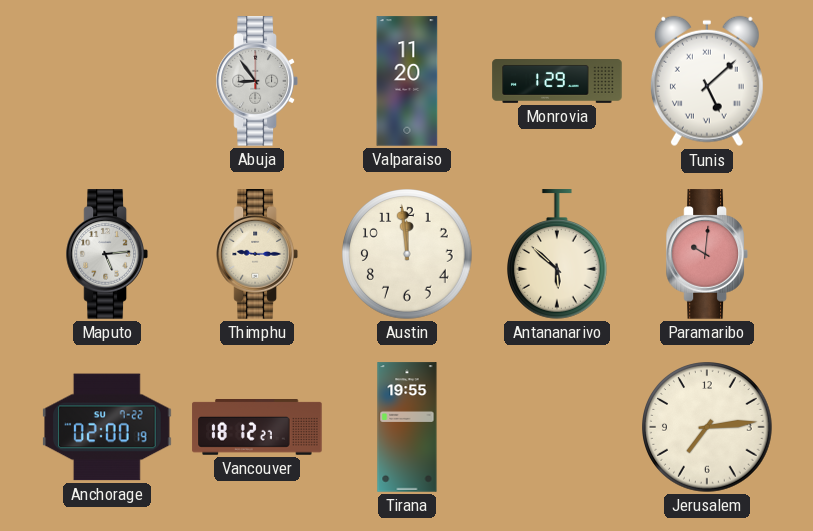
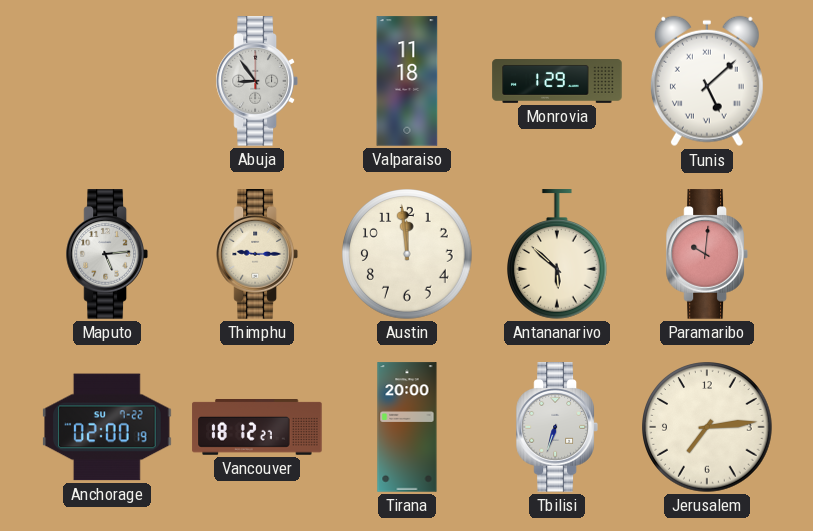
Valparaiso: 11:20 -> 11:18
Tirana: 19:55 -> 20:00
Tbilisi: none -> 6:33
